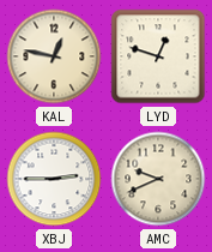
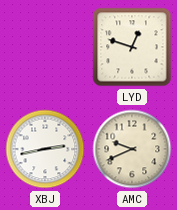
KAL: 12:47 -> none
XBJ: 2:45 -> 2:43
